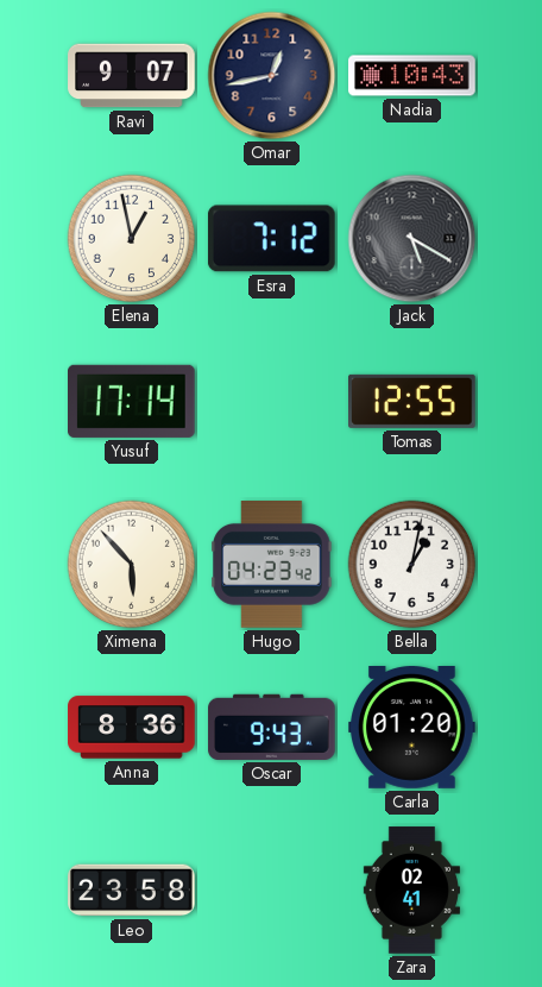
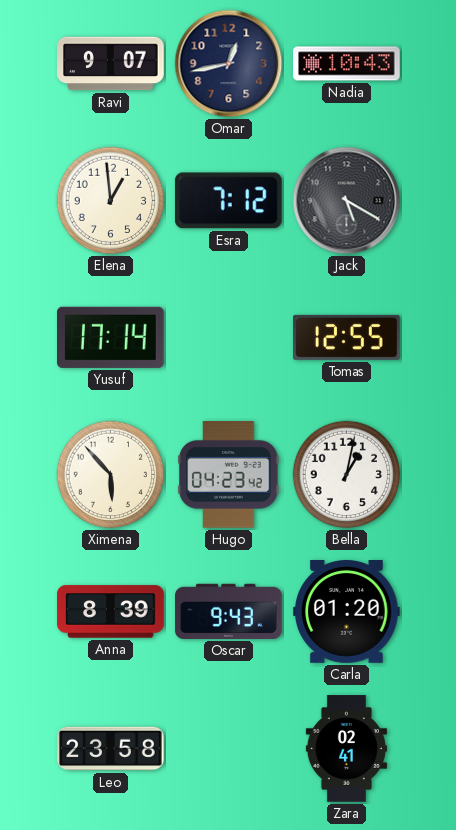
Elena: 12:58 -> 12:59
Anna: 8:36 -> 8:39
